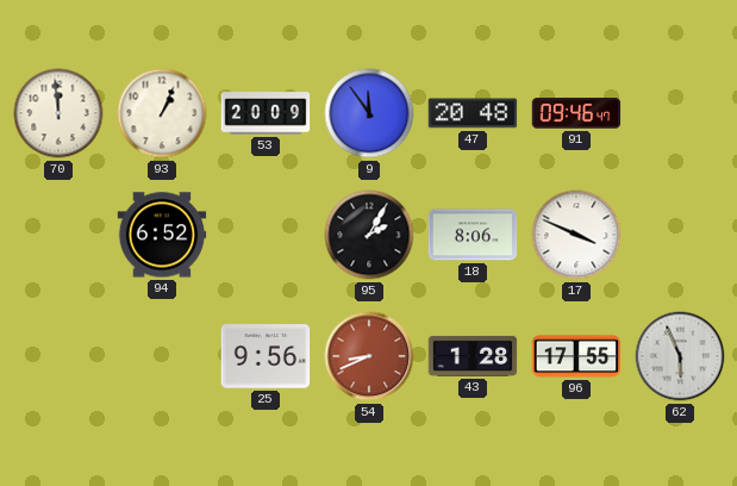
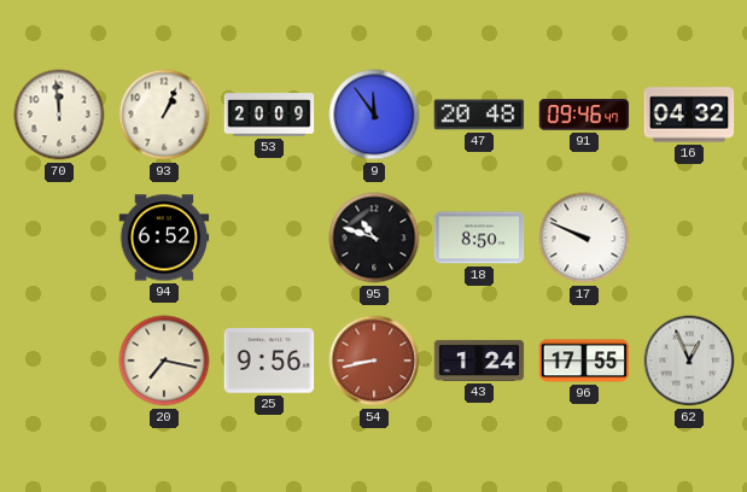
16: none -> 04:32
95: 2:05 -> 10:48
18: 8:06 -> 8:50
17: 3:49 -> 9:49
20: none -> 7:17
54: 8:41 -> 8:43
43: 1:28 -> 1:24
62: 5:56 -> 12:56
